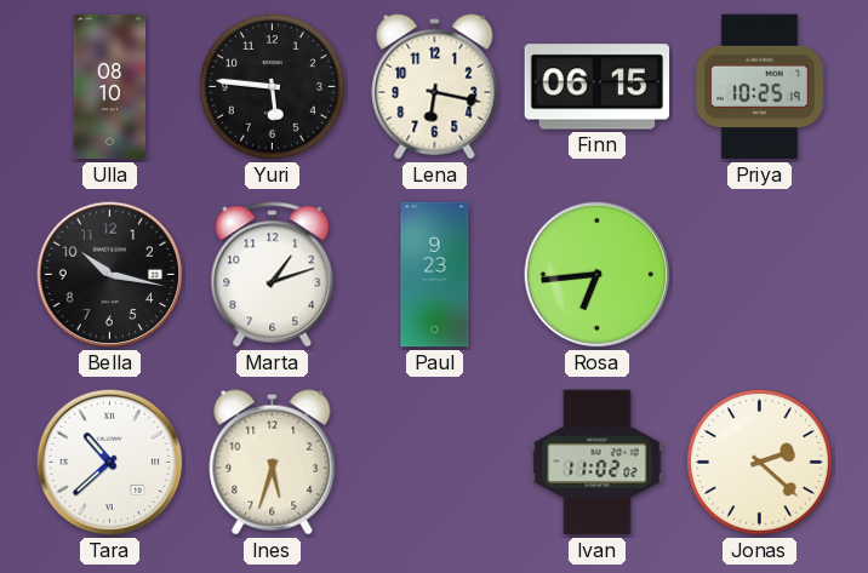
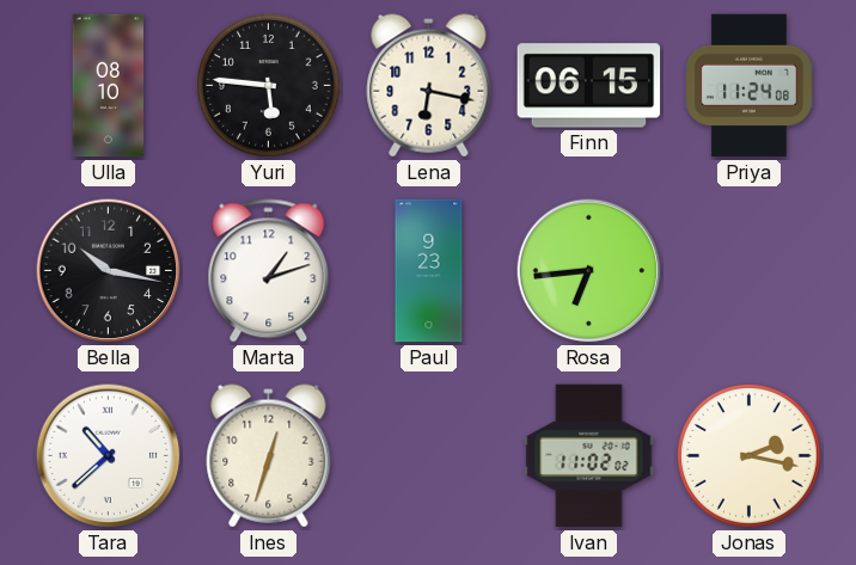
Priya: 10:25 -> 11:24
Ines: 5:33 -> 12:33
Jonas: 2:22 -> 2:17
